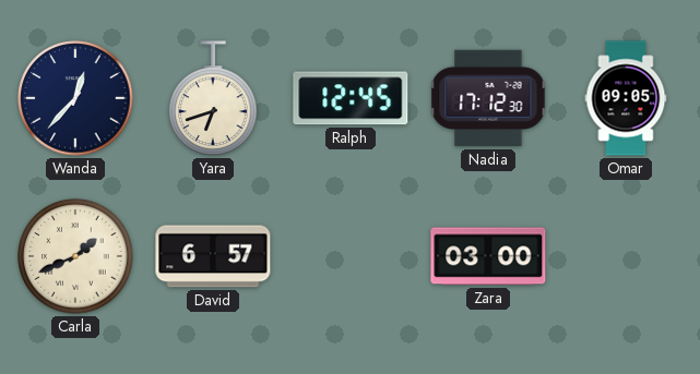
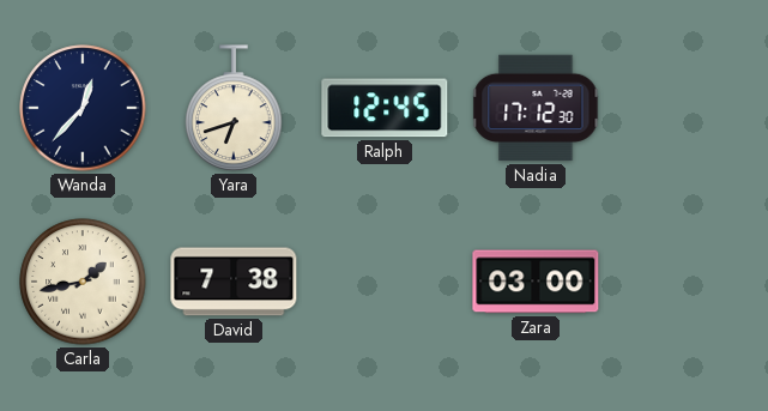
Omar: 09:05 -> none
Carla: 1:41 -> 1:43
David: 6:57 -> 7:38
